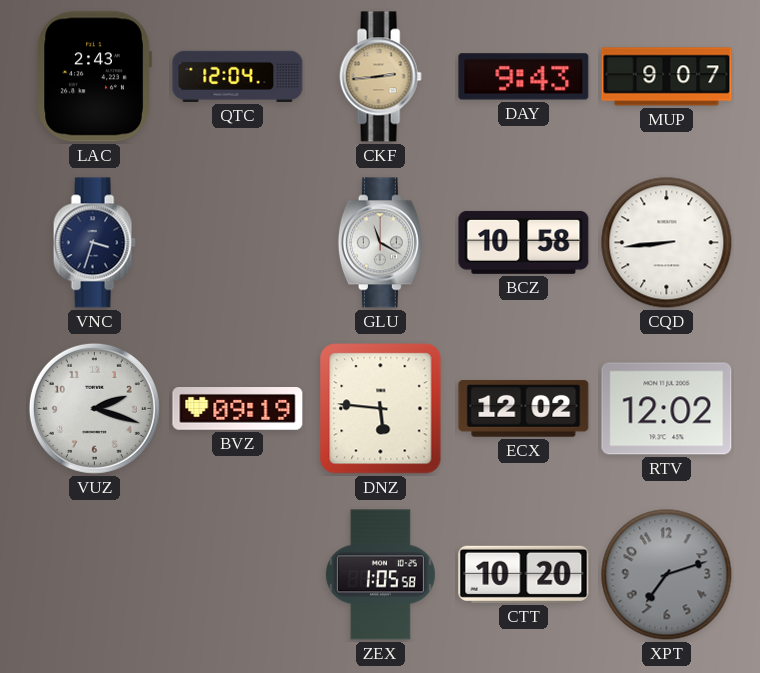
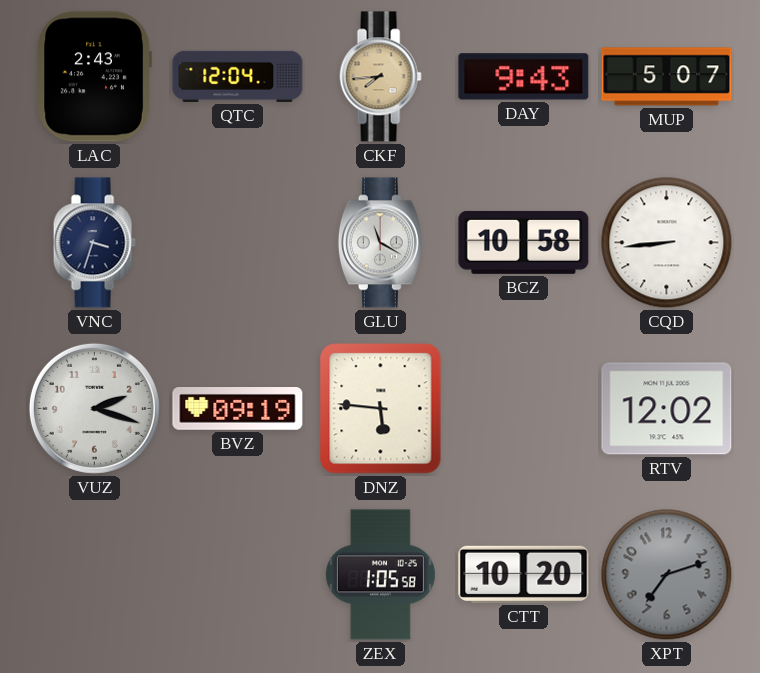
CKF: 2:44 -> 7:44
MUP: 9:07 -> 5:07
ECX: 12:02 -> none
